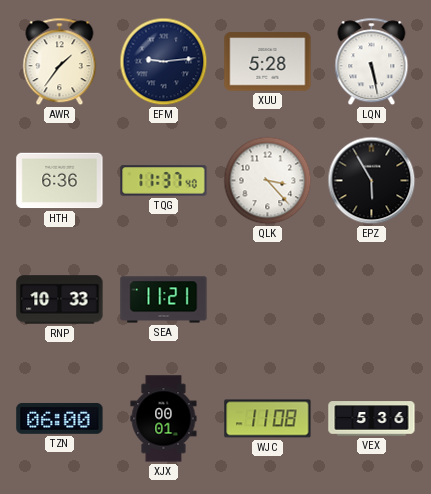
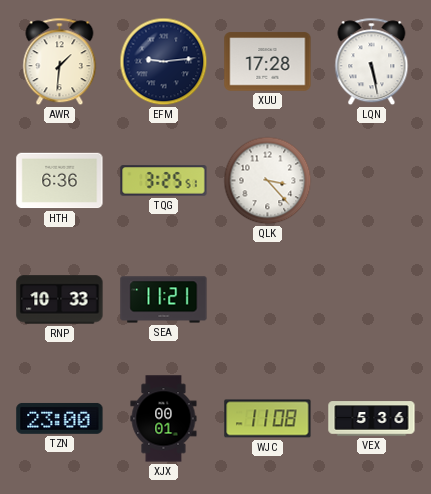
AWR: 1:36 -> 1:31
XUU: 5:28 -> 17:28
TQG: 11:37 -> 3:25
EPZ: 5:55 -> none
TZN: 06:00 -> 23:00
